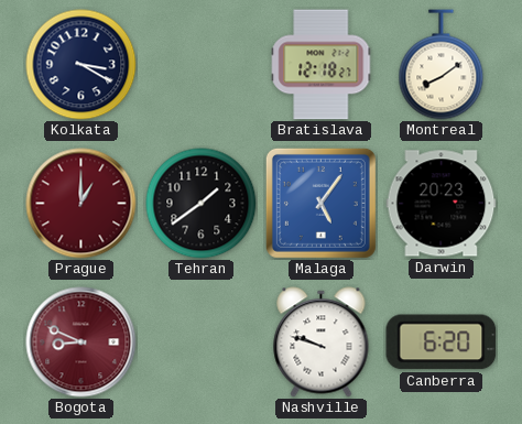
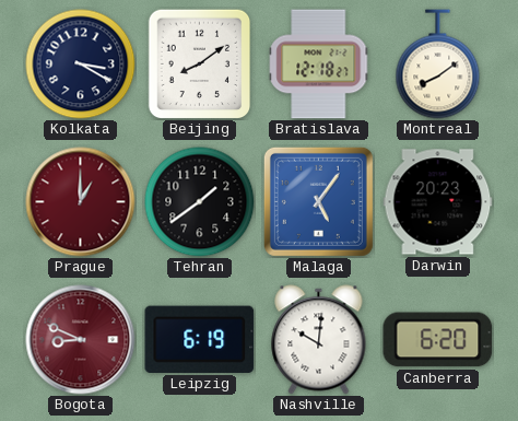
Beijing: none -> 8:09
Leipzig: none -> 6:19
Nashville: 9:48 -> 10:01
